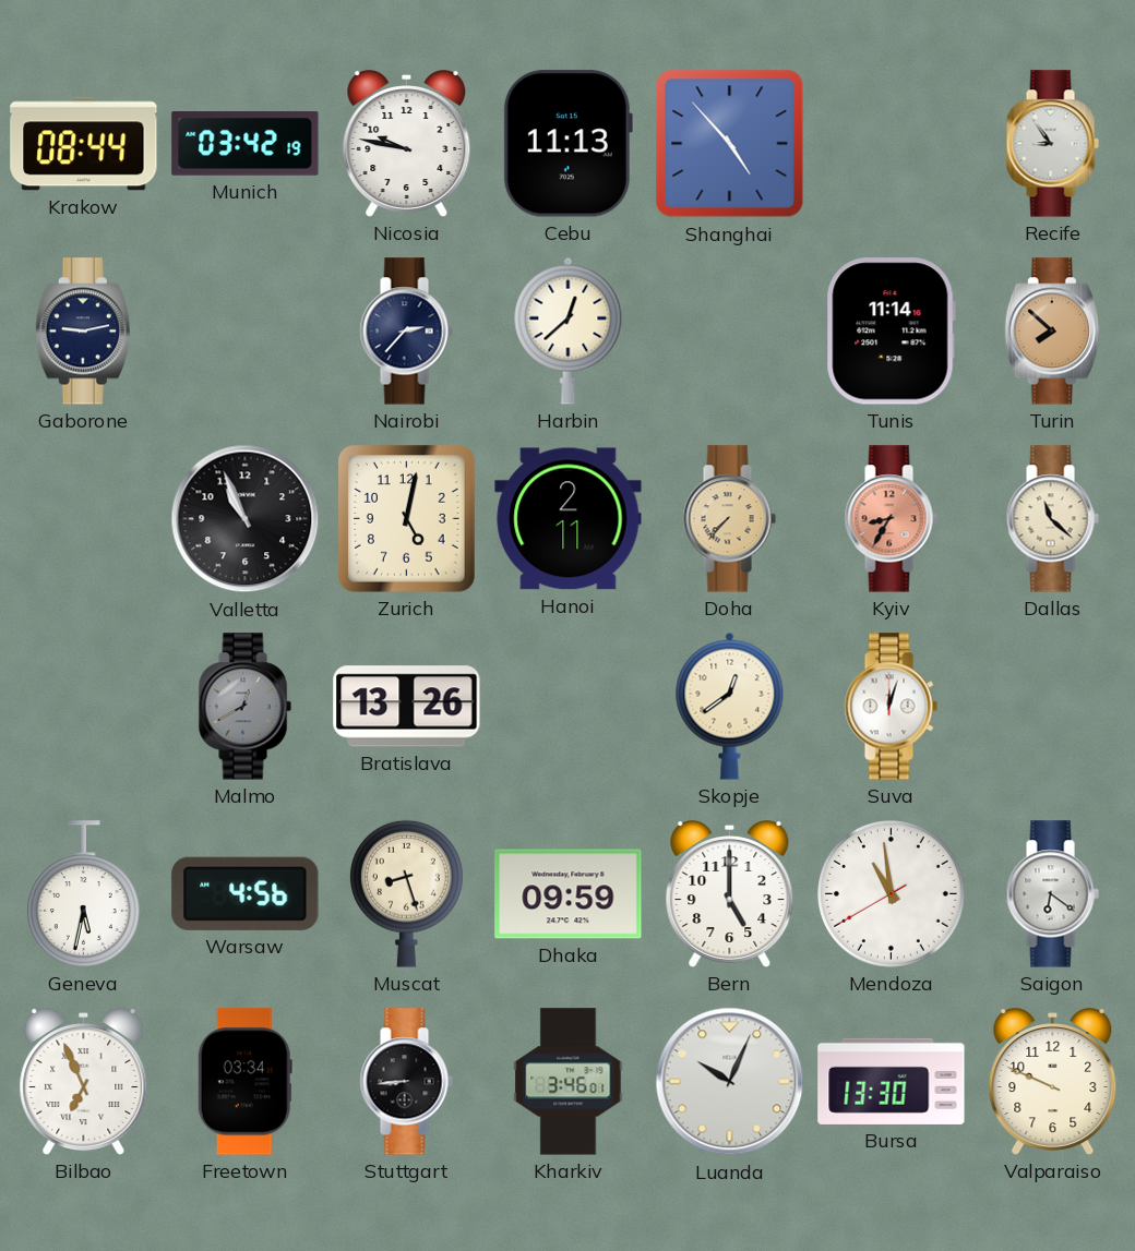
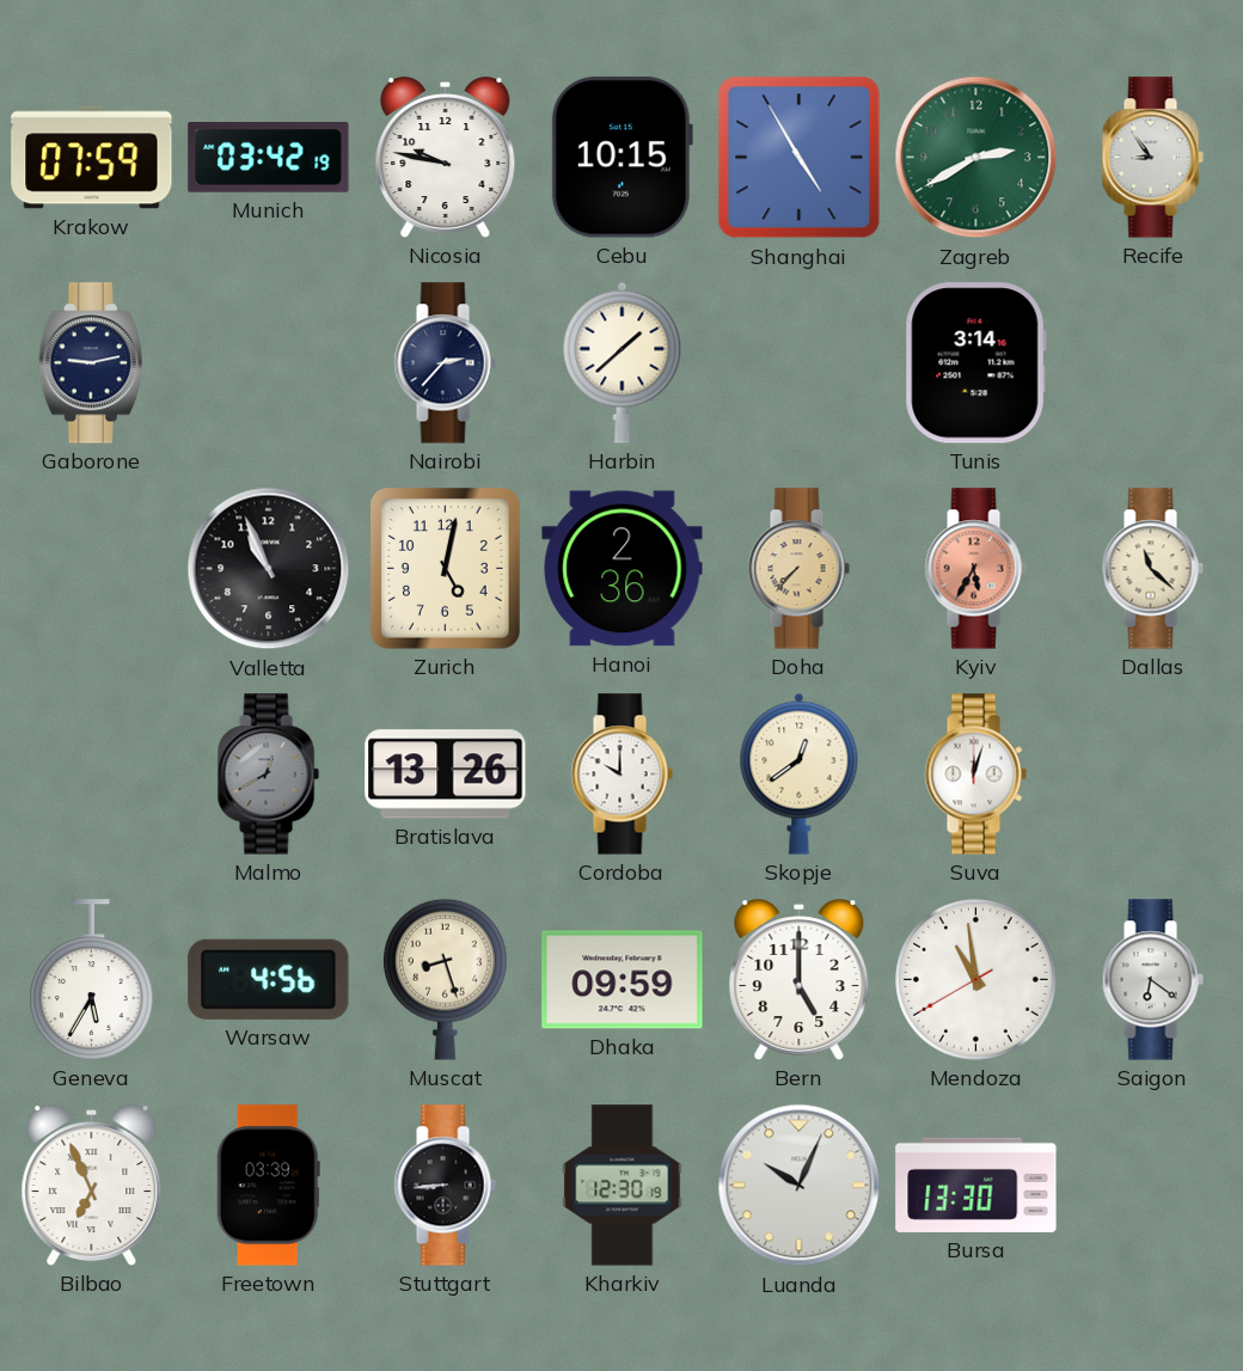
Krakow: 08:44 -> 07:59
Cebu: 11:13 -> 10:15
Shanghai: 4:53 -> 4:55
Zagreb: none -> 2:40
Harbin: 12:38 -> 1:38
Tunis: 11:14 -> 3:14
Turin: 7:52 -> none
Hanoi: 2:11 -> 2:36
Kyiv: 8:35 -> 5:35
Cordoba: none -> 10:00
Geneva: 5:32 -> 5:35
Freetown: 03:34 -> 03:39
Kharkiv: 3:46 -> 12:30
Valparaiso: 9:49 -> none
